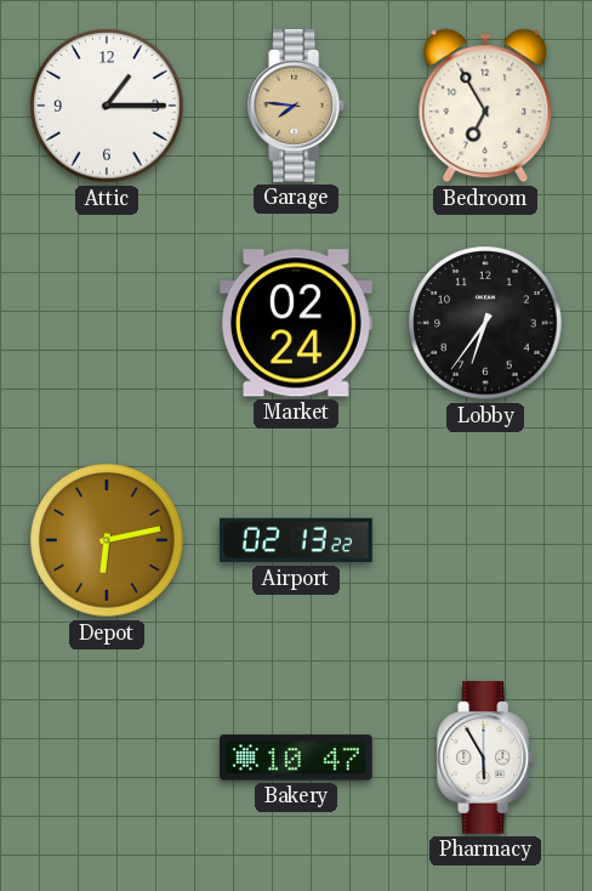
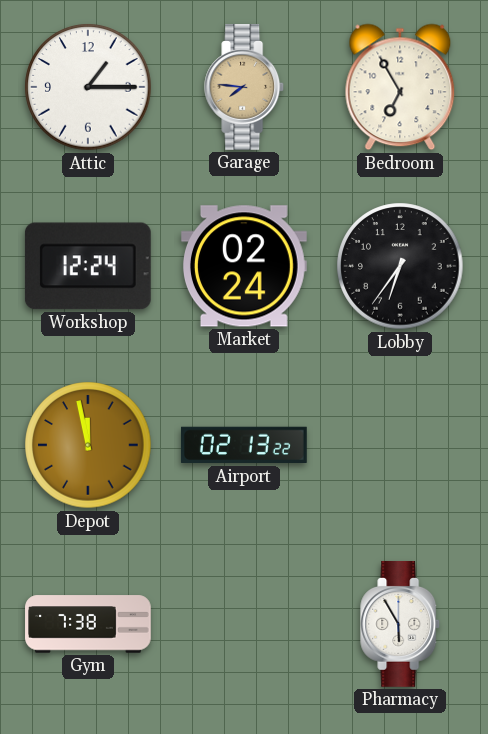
Workshop: none -> 12:24
Depot: 6:13 -> 11:58
Gym: none -> 7:38
Bakery: 10:47 -> none
